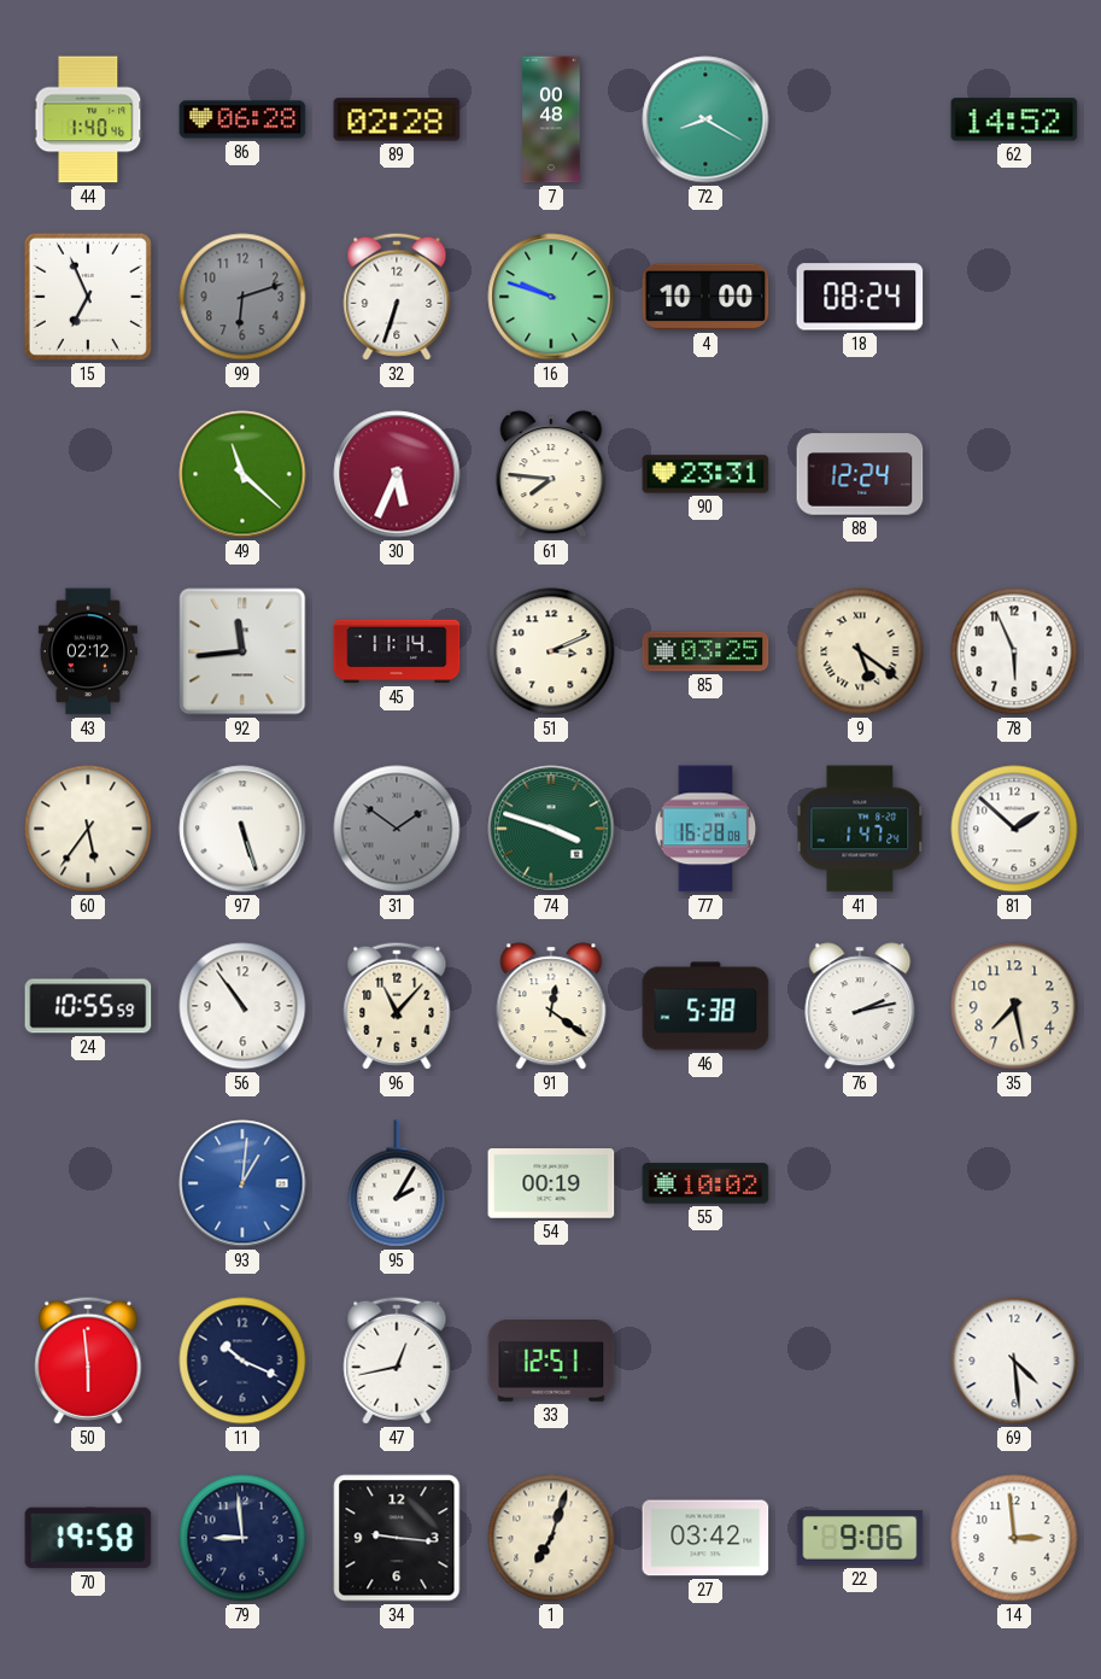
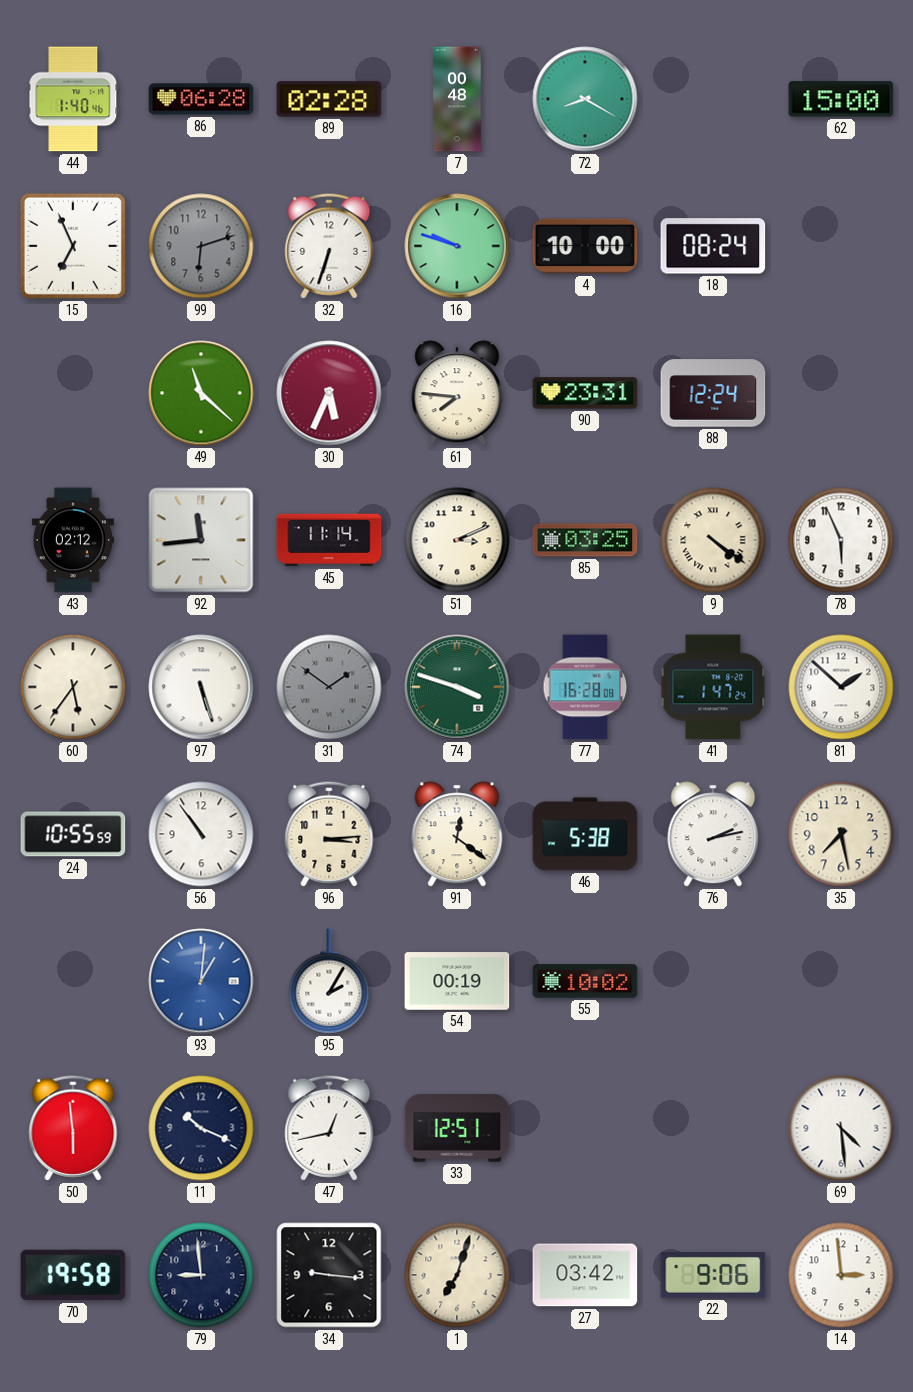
62: 14:52 -> 15:00
9: 5:21 -> 4:21
96: 11:07 -> 3:14
